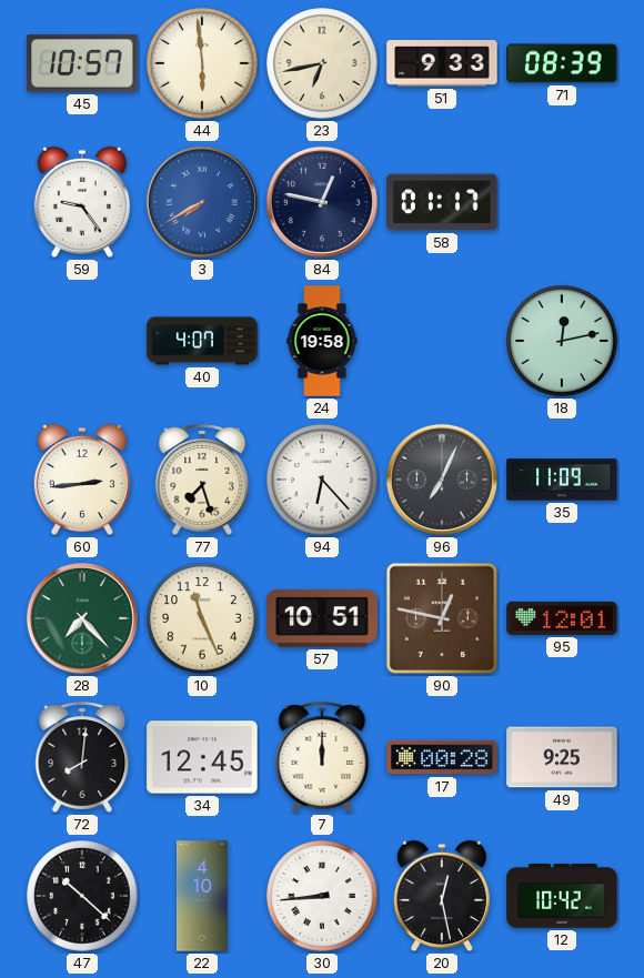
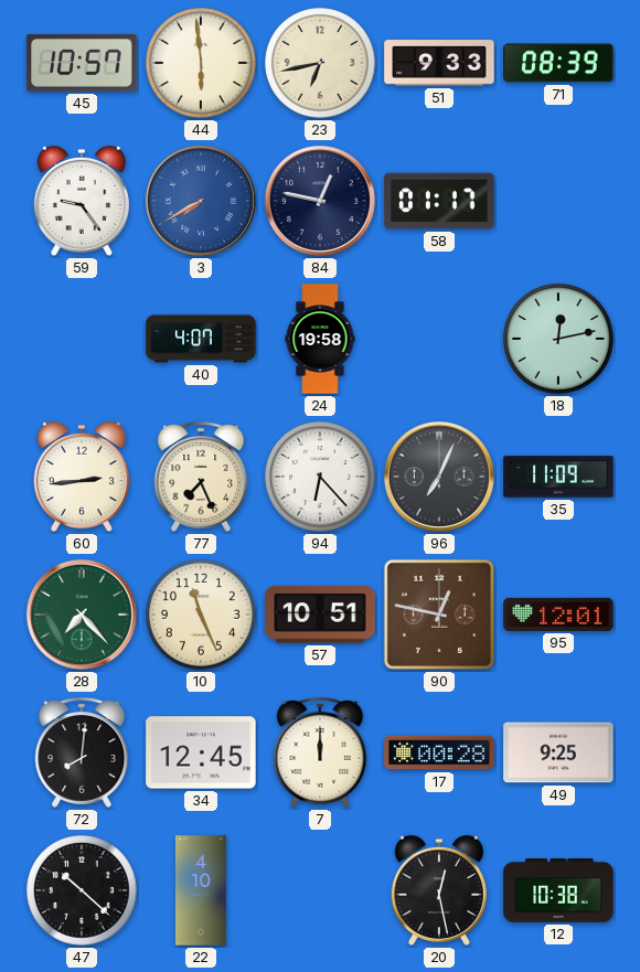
77: 7:27 -> 7:26
30: 8:44 -> none
12: 10:42 -> 10:38
